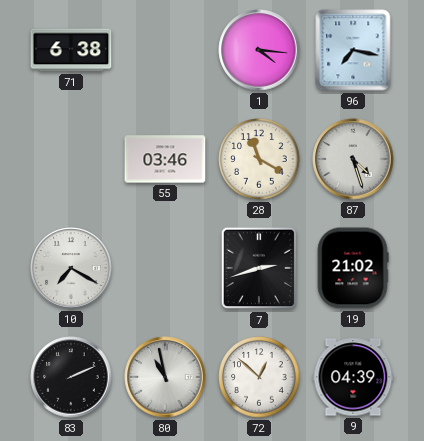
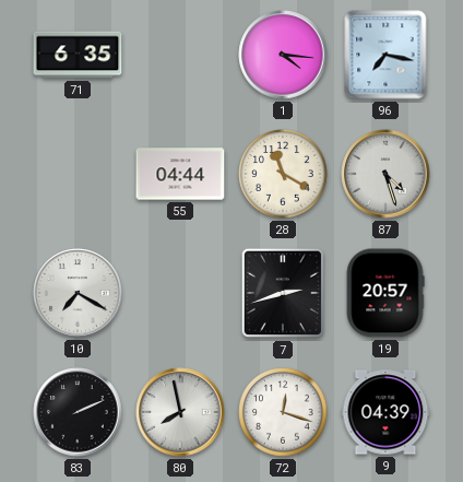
71: 6:38 -> 6:35
55: 03:46 -> 04:44
19: 21:02 -> 20:57
80: 10:58 -> 7:58
72: 12:52 -> 12:18
